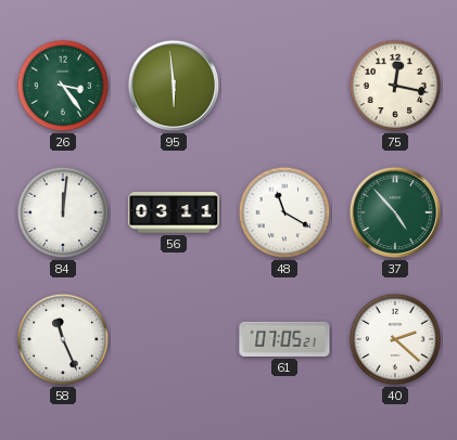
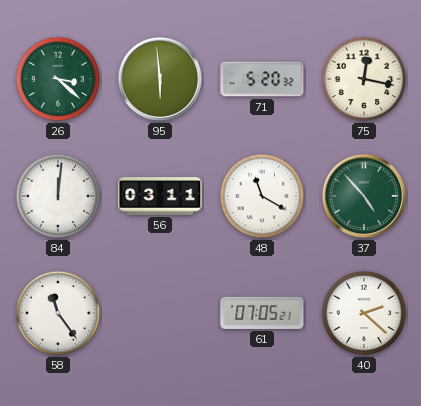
26: 3:24 -> 3:22
71: none -> 5:20
58: 11:26 -> 11:24
